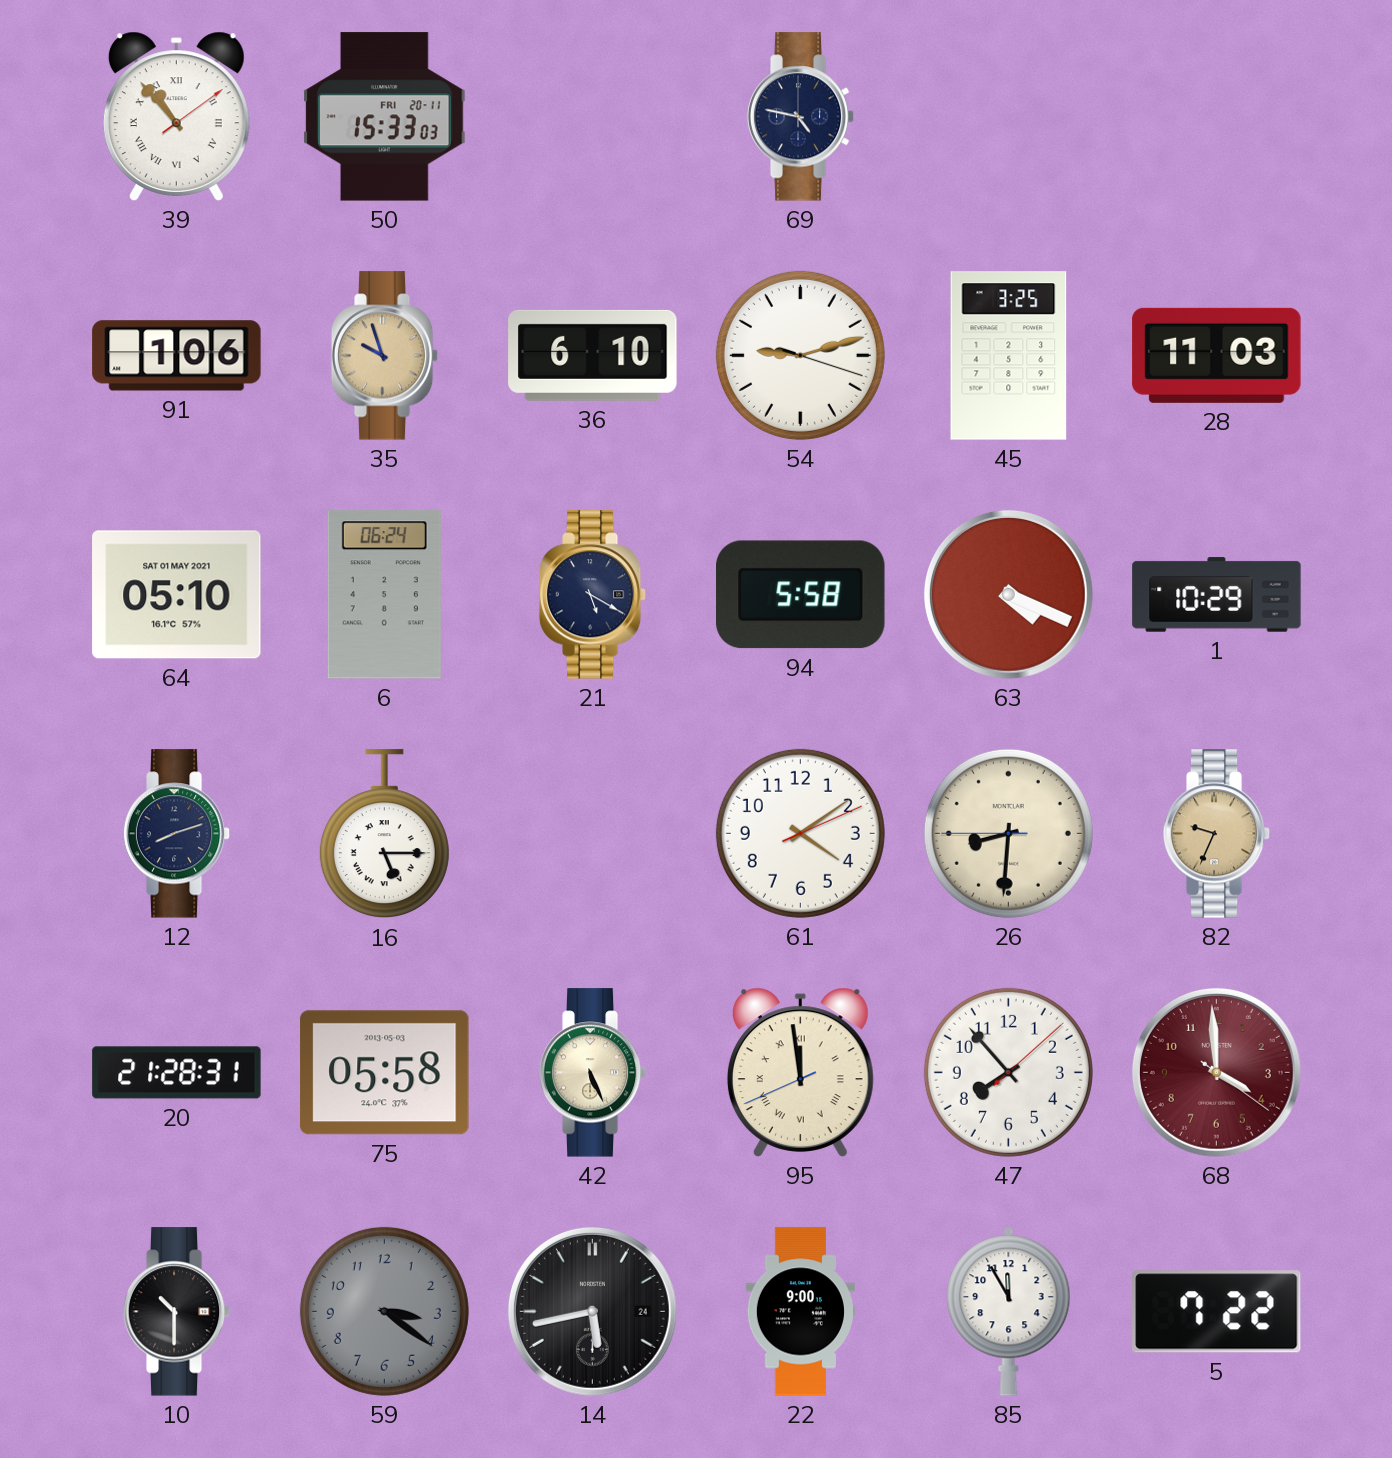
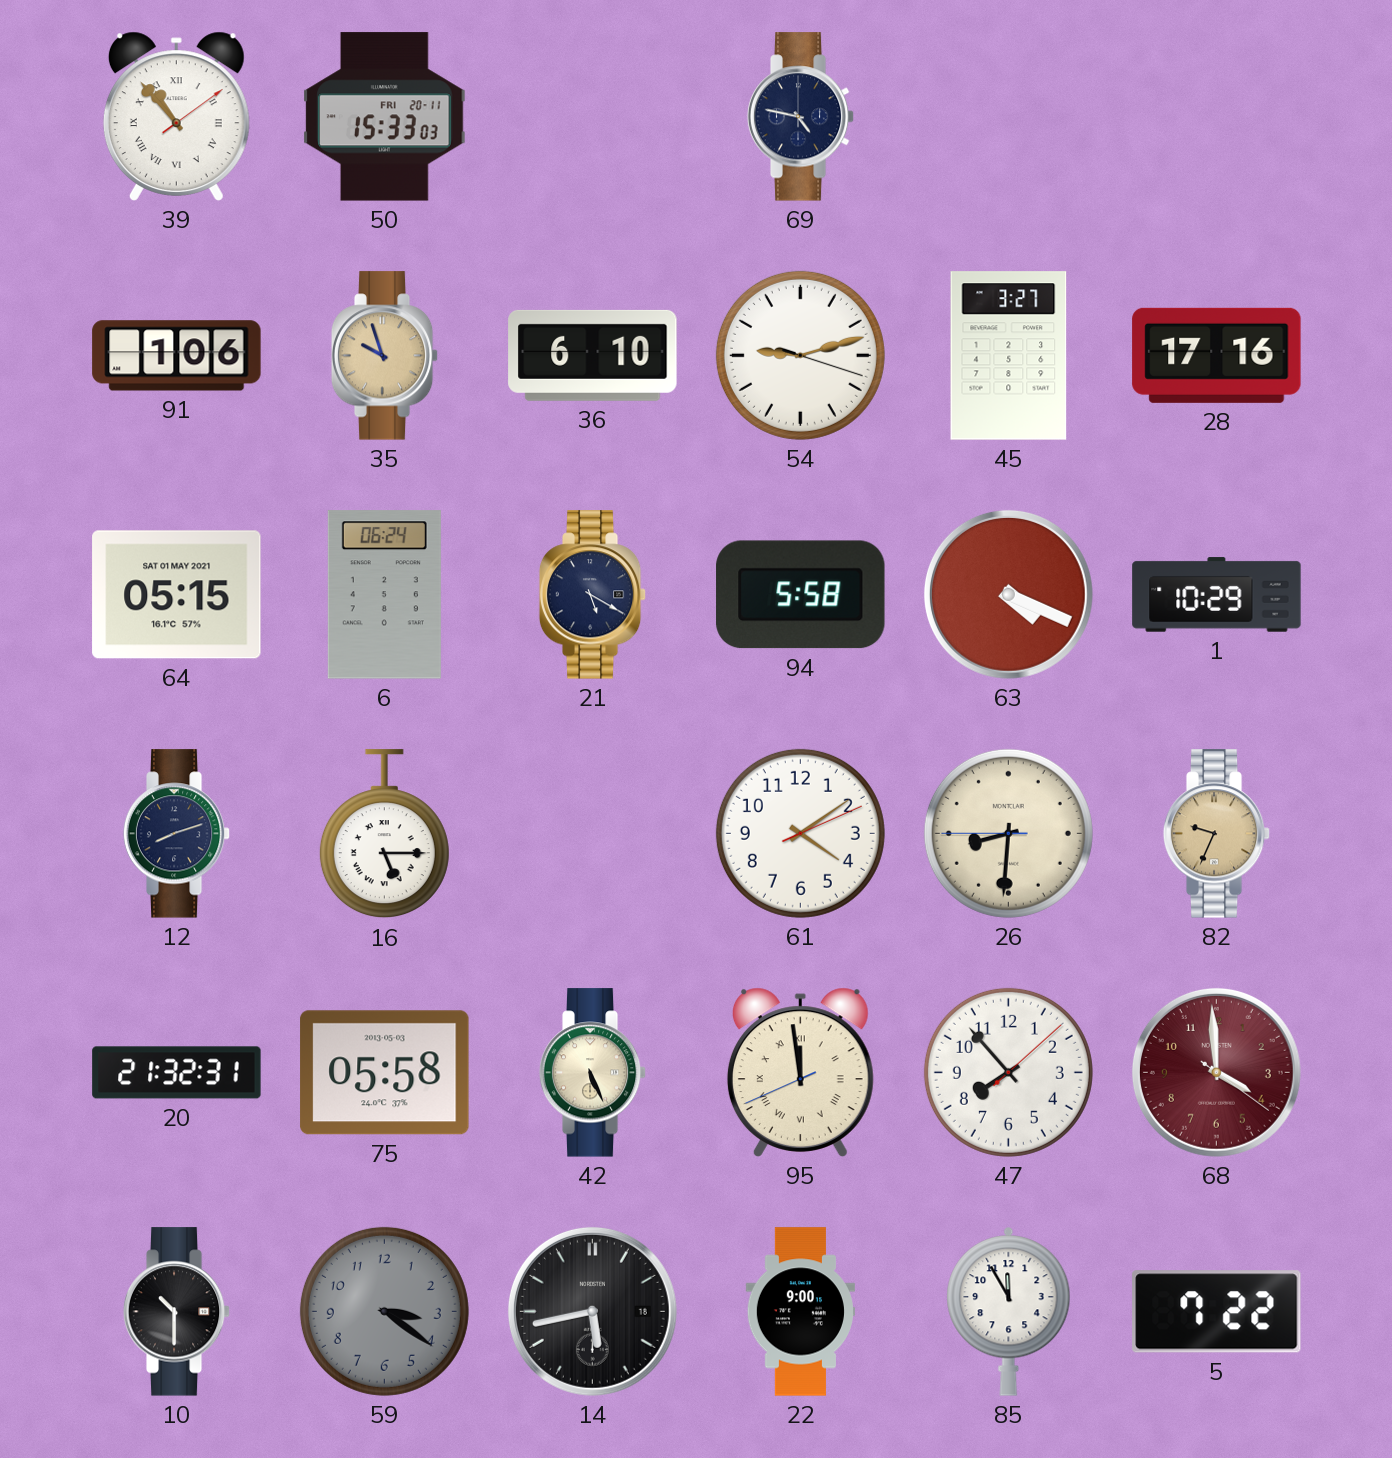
45: 3:25 -> 3:27
28: 11:03 -> 17:16
64: 05:10 -> 05:15
20: 21:28 -> 21:32
14 date: 24 -> 18
